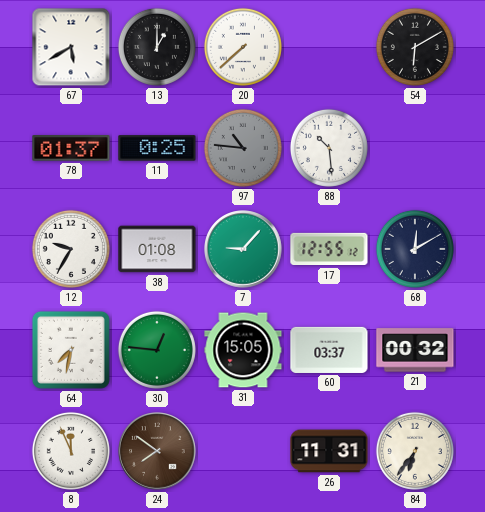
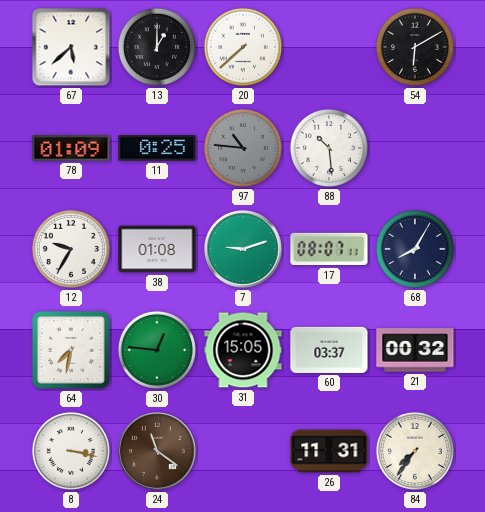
67: 5:40 -> 5:38
78: 01:37 -> 01:09
7: 9:07 -> 9:12
17: 12:55 -> 08:07
68: 12:10 -> 8:05
8: 11:56 -> 3:17
24: 7:51 -> 11:21
84: 6:36 -> 7:36
